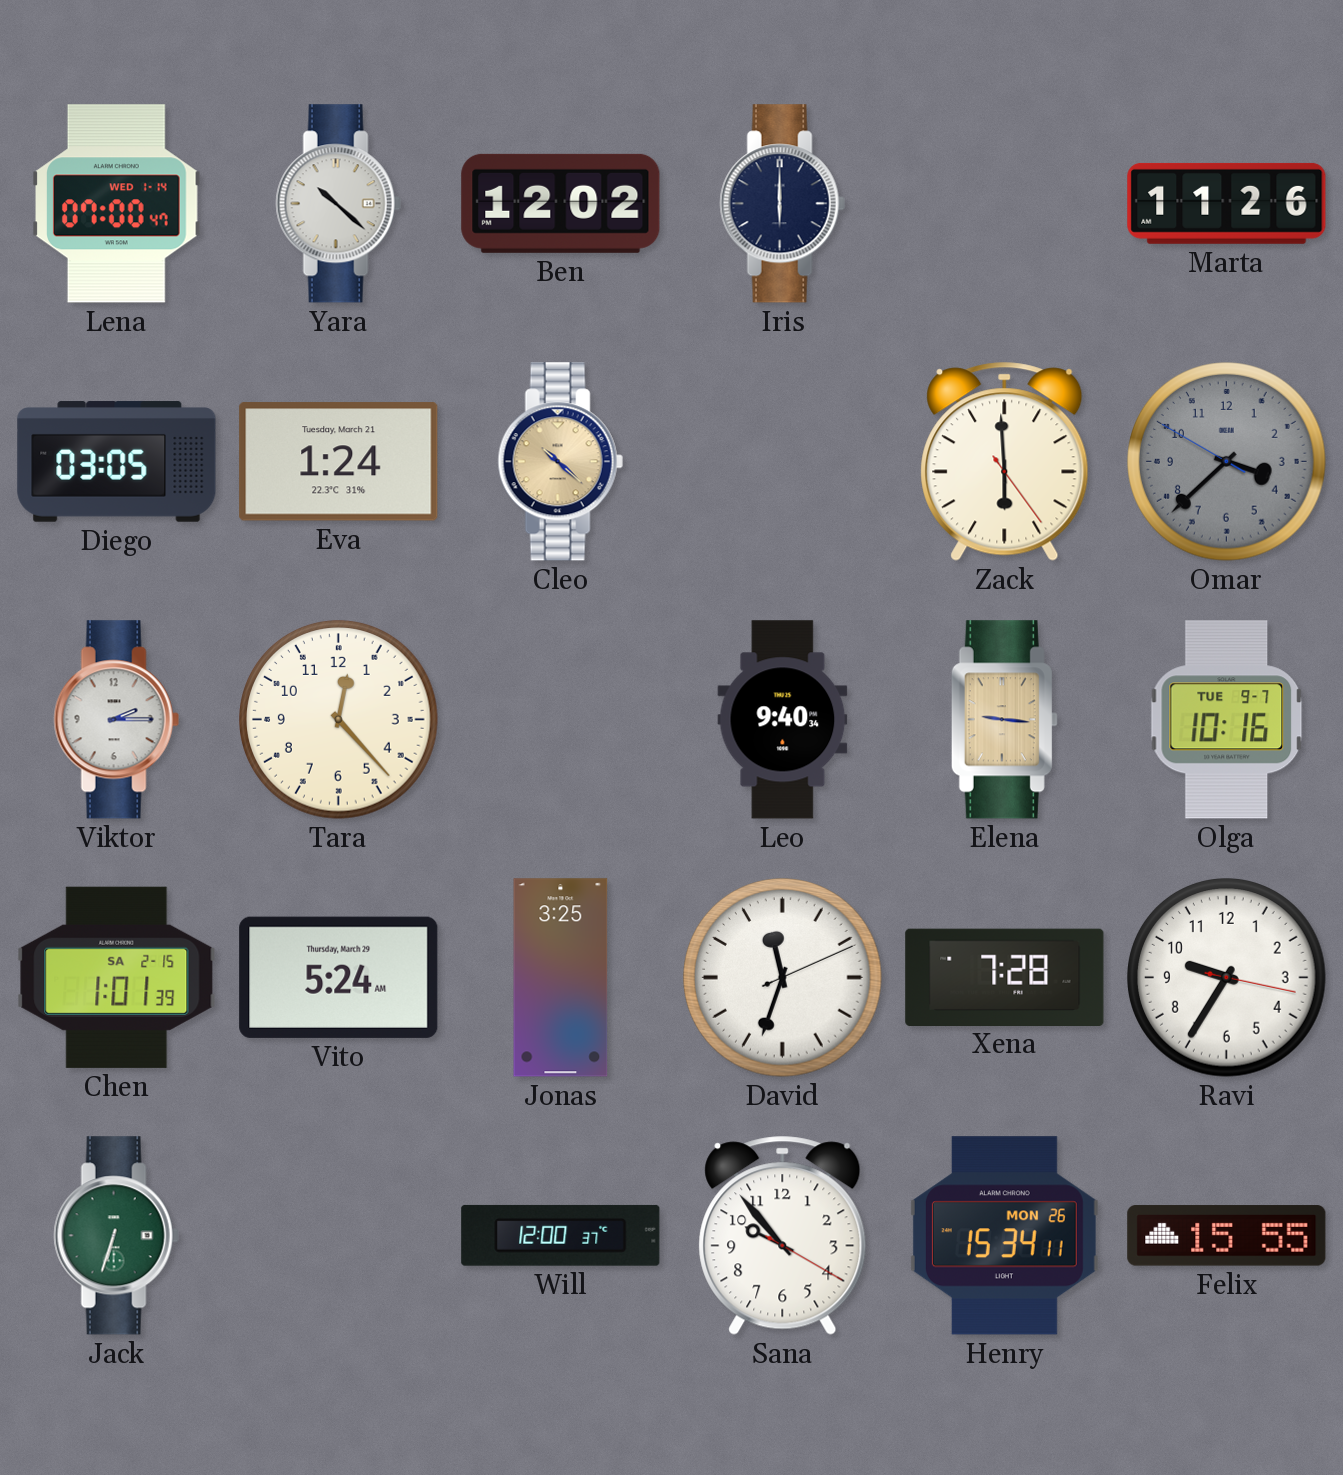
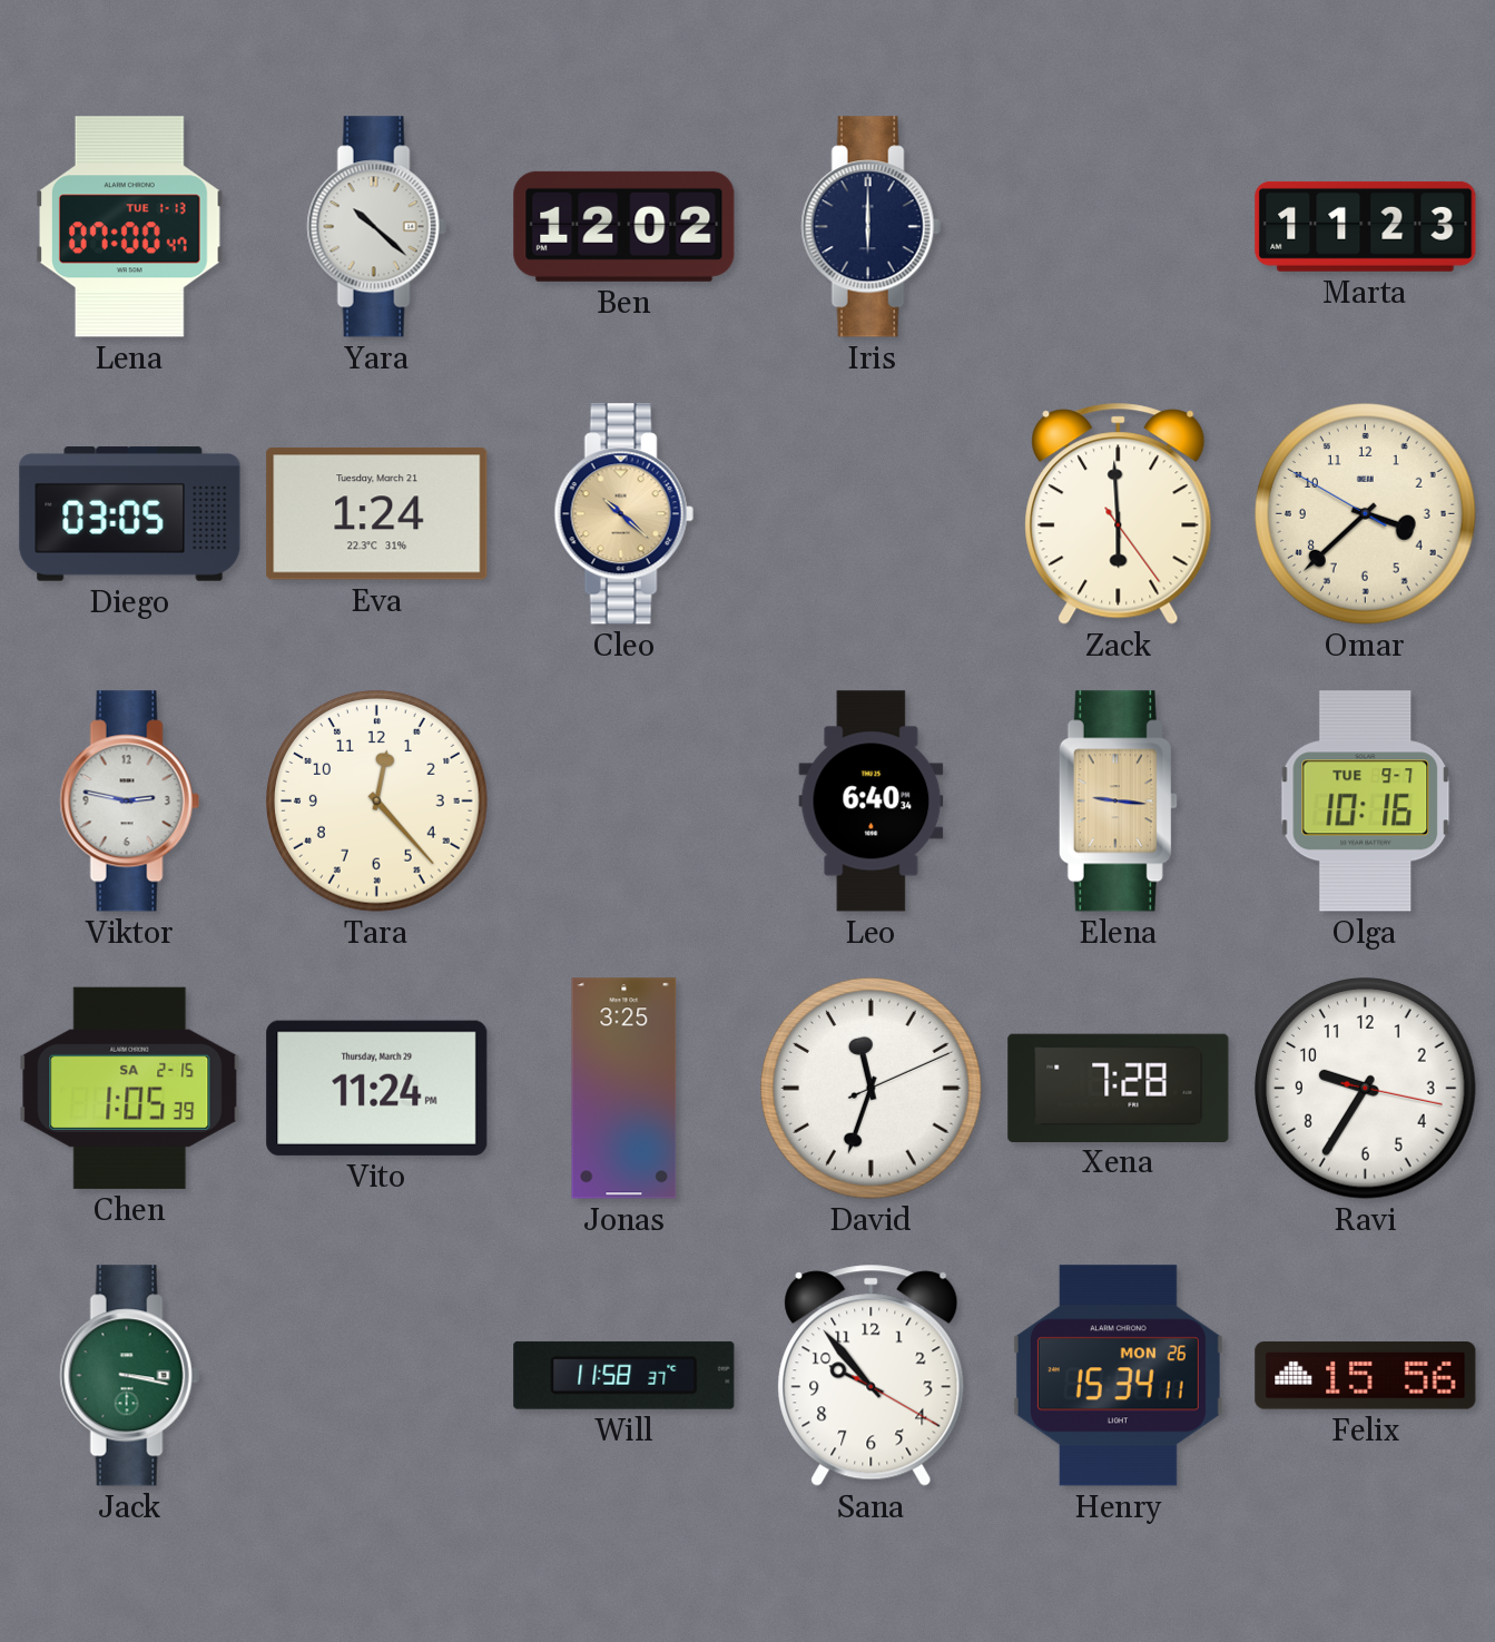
Lena date: WED 1-14 -> TUE 1-13
Marta: 11:26 -> 11:23
Omar dial: grey -> cream
Viktor: 2:15 -> 2:47
Leo: 9:40 -> 6:40
Chen: 1:01 -> 1:05
Vito: 5:24 -> 11:24
Jack: 6:33 -> 3:17
Will: 12:00 -> 11:58
Felix: 15:55 -> 15:56
